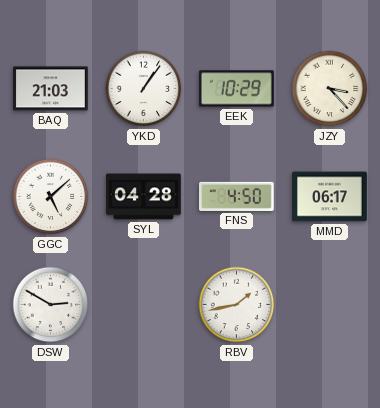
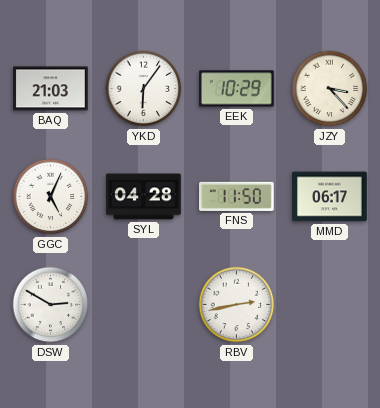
YKD: 1:06 -> 6:06
GGC: 5:08 -> 5:04
FNS: 4:50 -> 11:50
RBV: 1:43 -> 2:43
